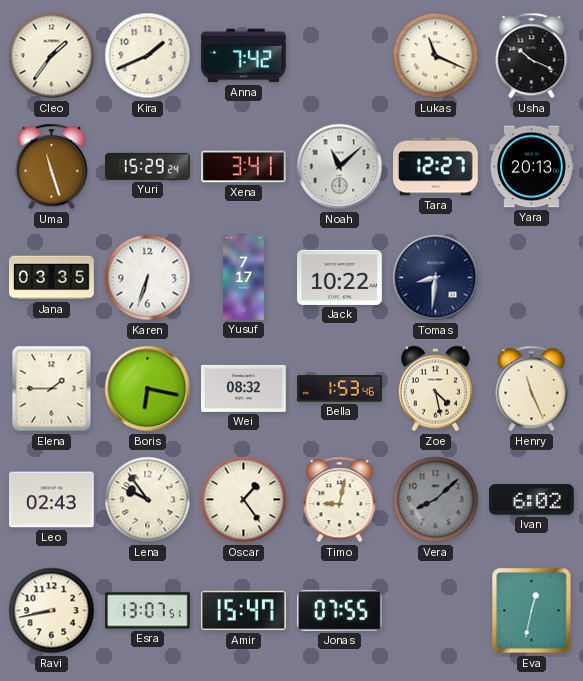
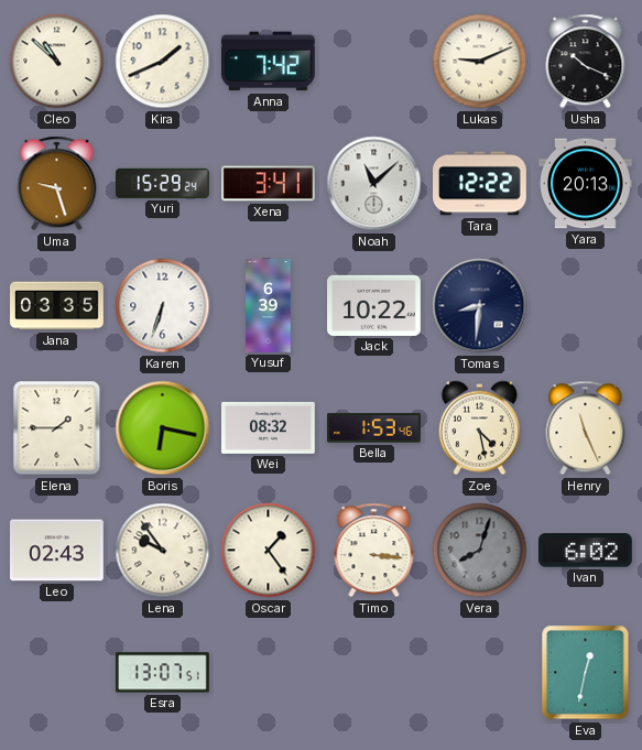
Cleo: 1:36 -> 10:52
Lukas: 11:19 -> 9:11
Uma: 11:27 -> 9:27
Tara: 12:27 -> 12:22
Yusuf: 7:17 -> 6:39
Timo: 9:02 -> 3:16
Vera: 8:08 -> 8:03
Ravi: 8:43 -> none
Amir: 15:47 -> none
Jonas: 07:55 -> none
